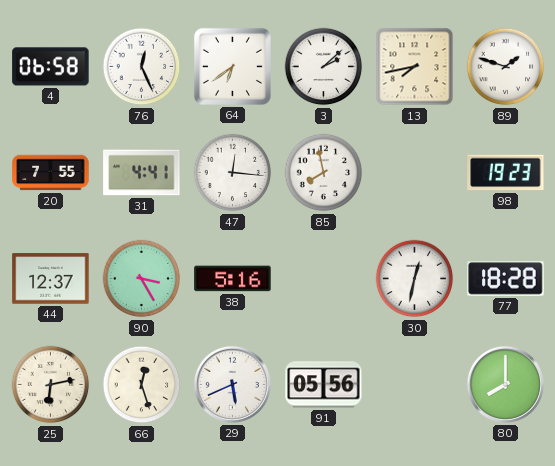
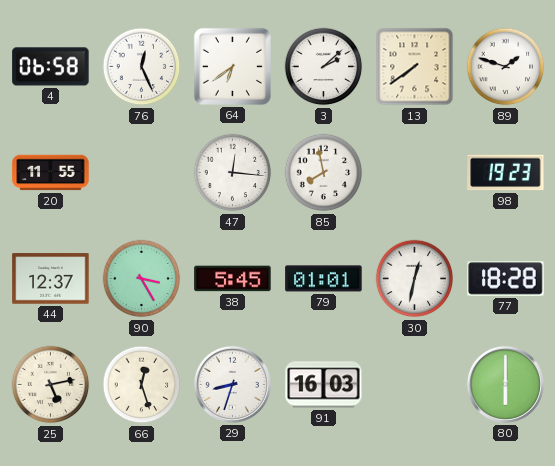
13: 7:43 -> 7:39
20: 7:55 -> 11:55
31: 4:41 -> none
38: 5:16 -> 5:45
79: none -> 01:01
25: 6:13 -> 5:13
29: 5:41 -> 8:33
91: 05:56 -> 16:03
80: 8:00 -> 6:00
